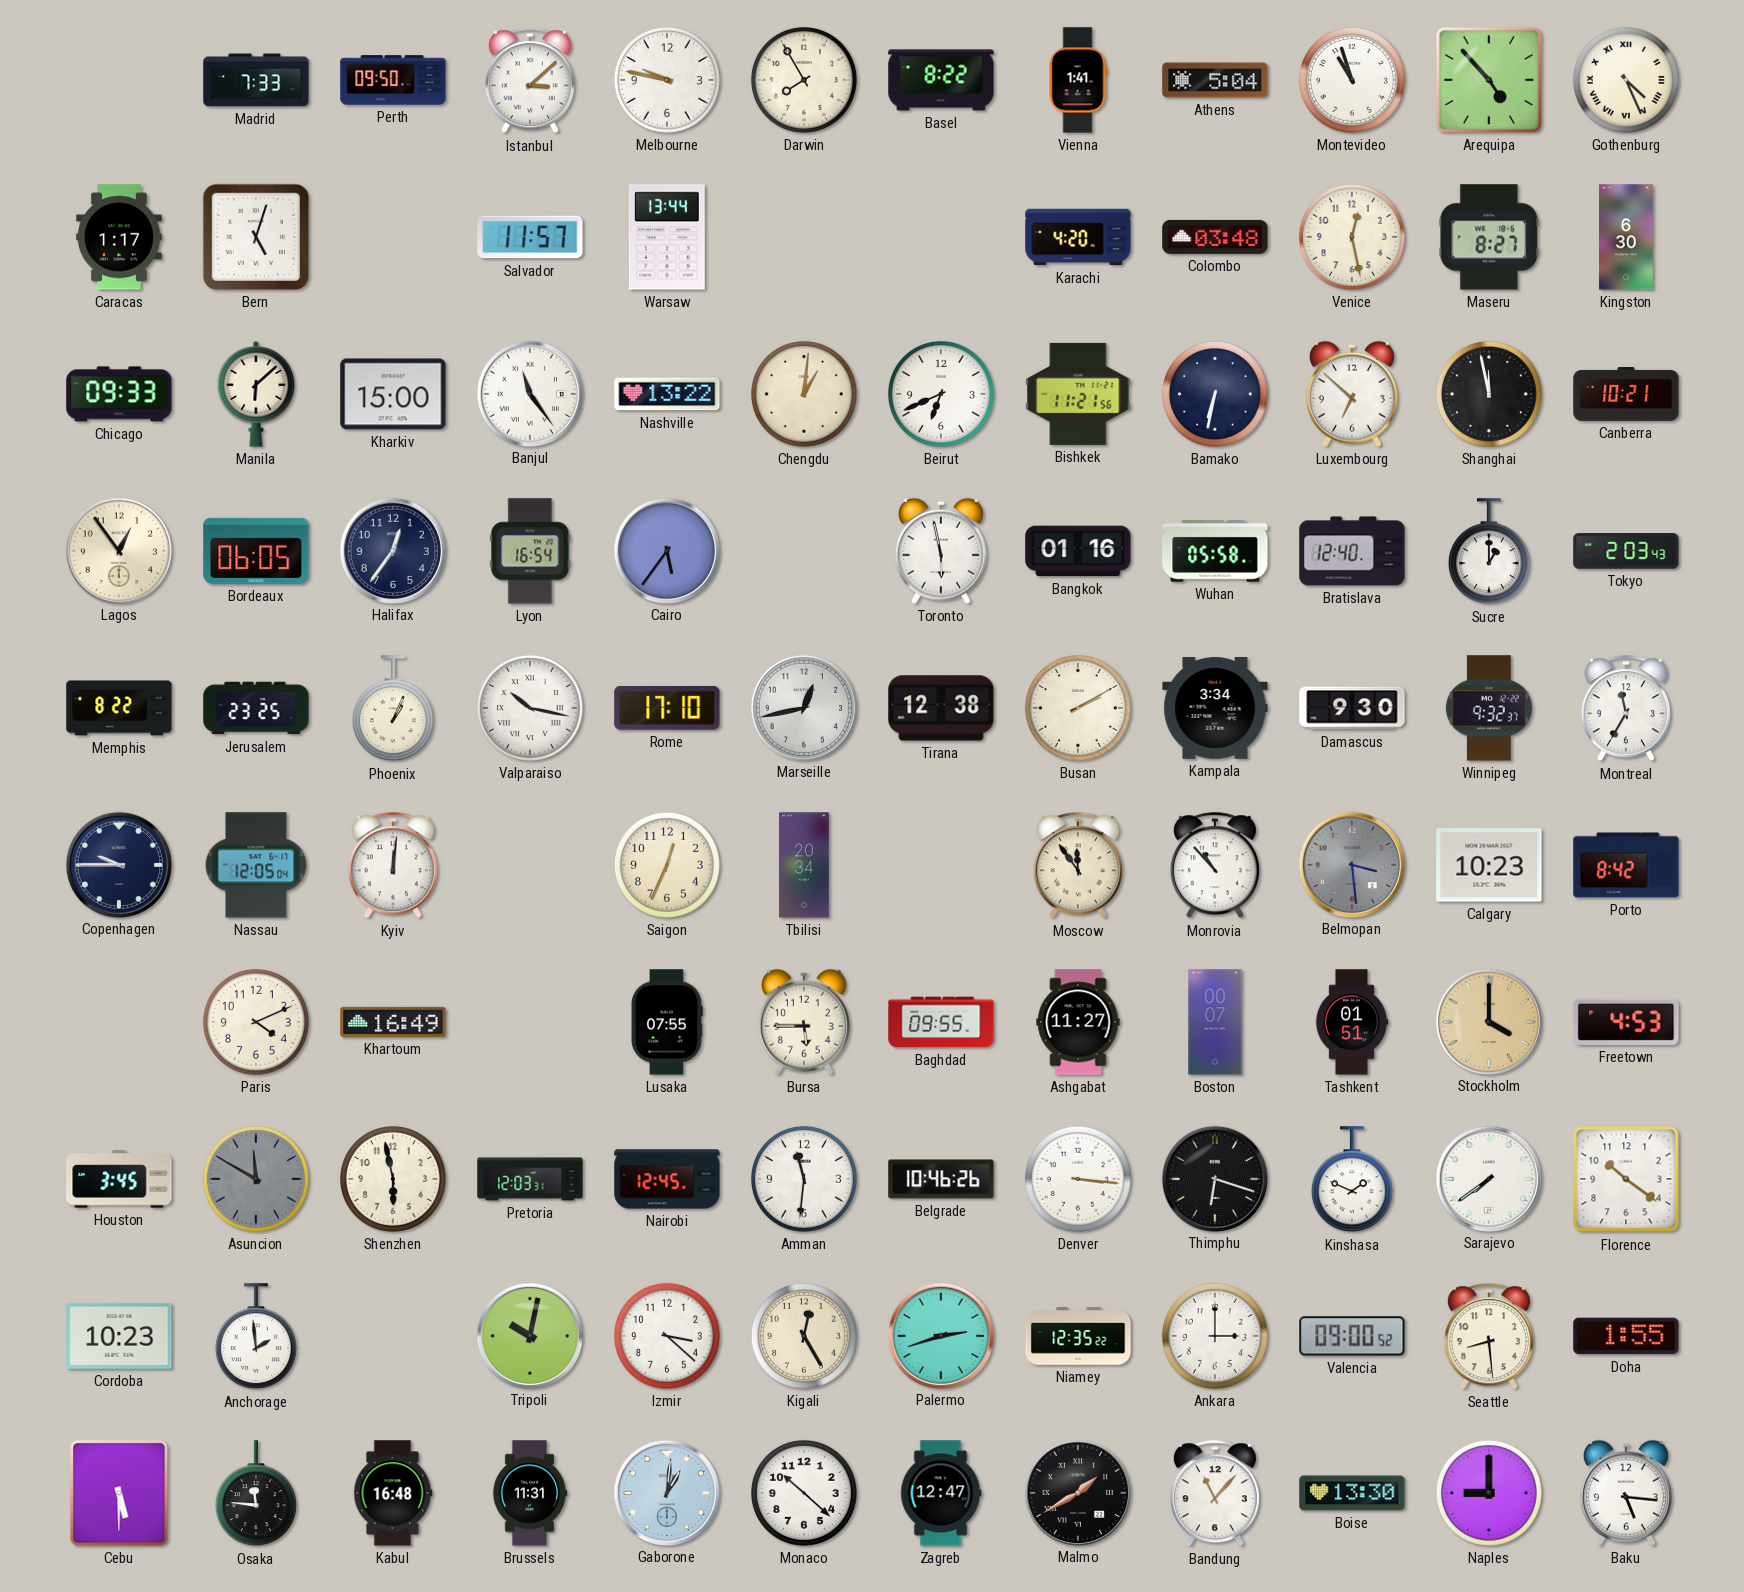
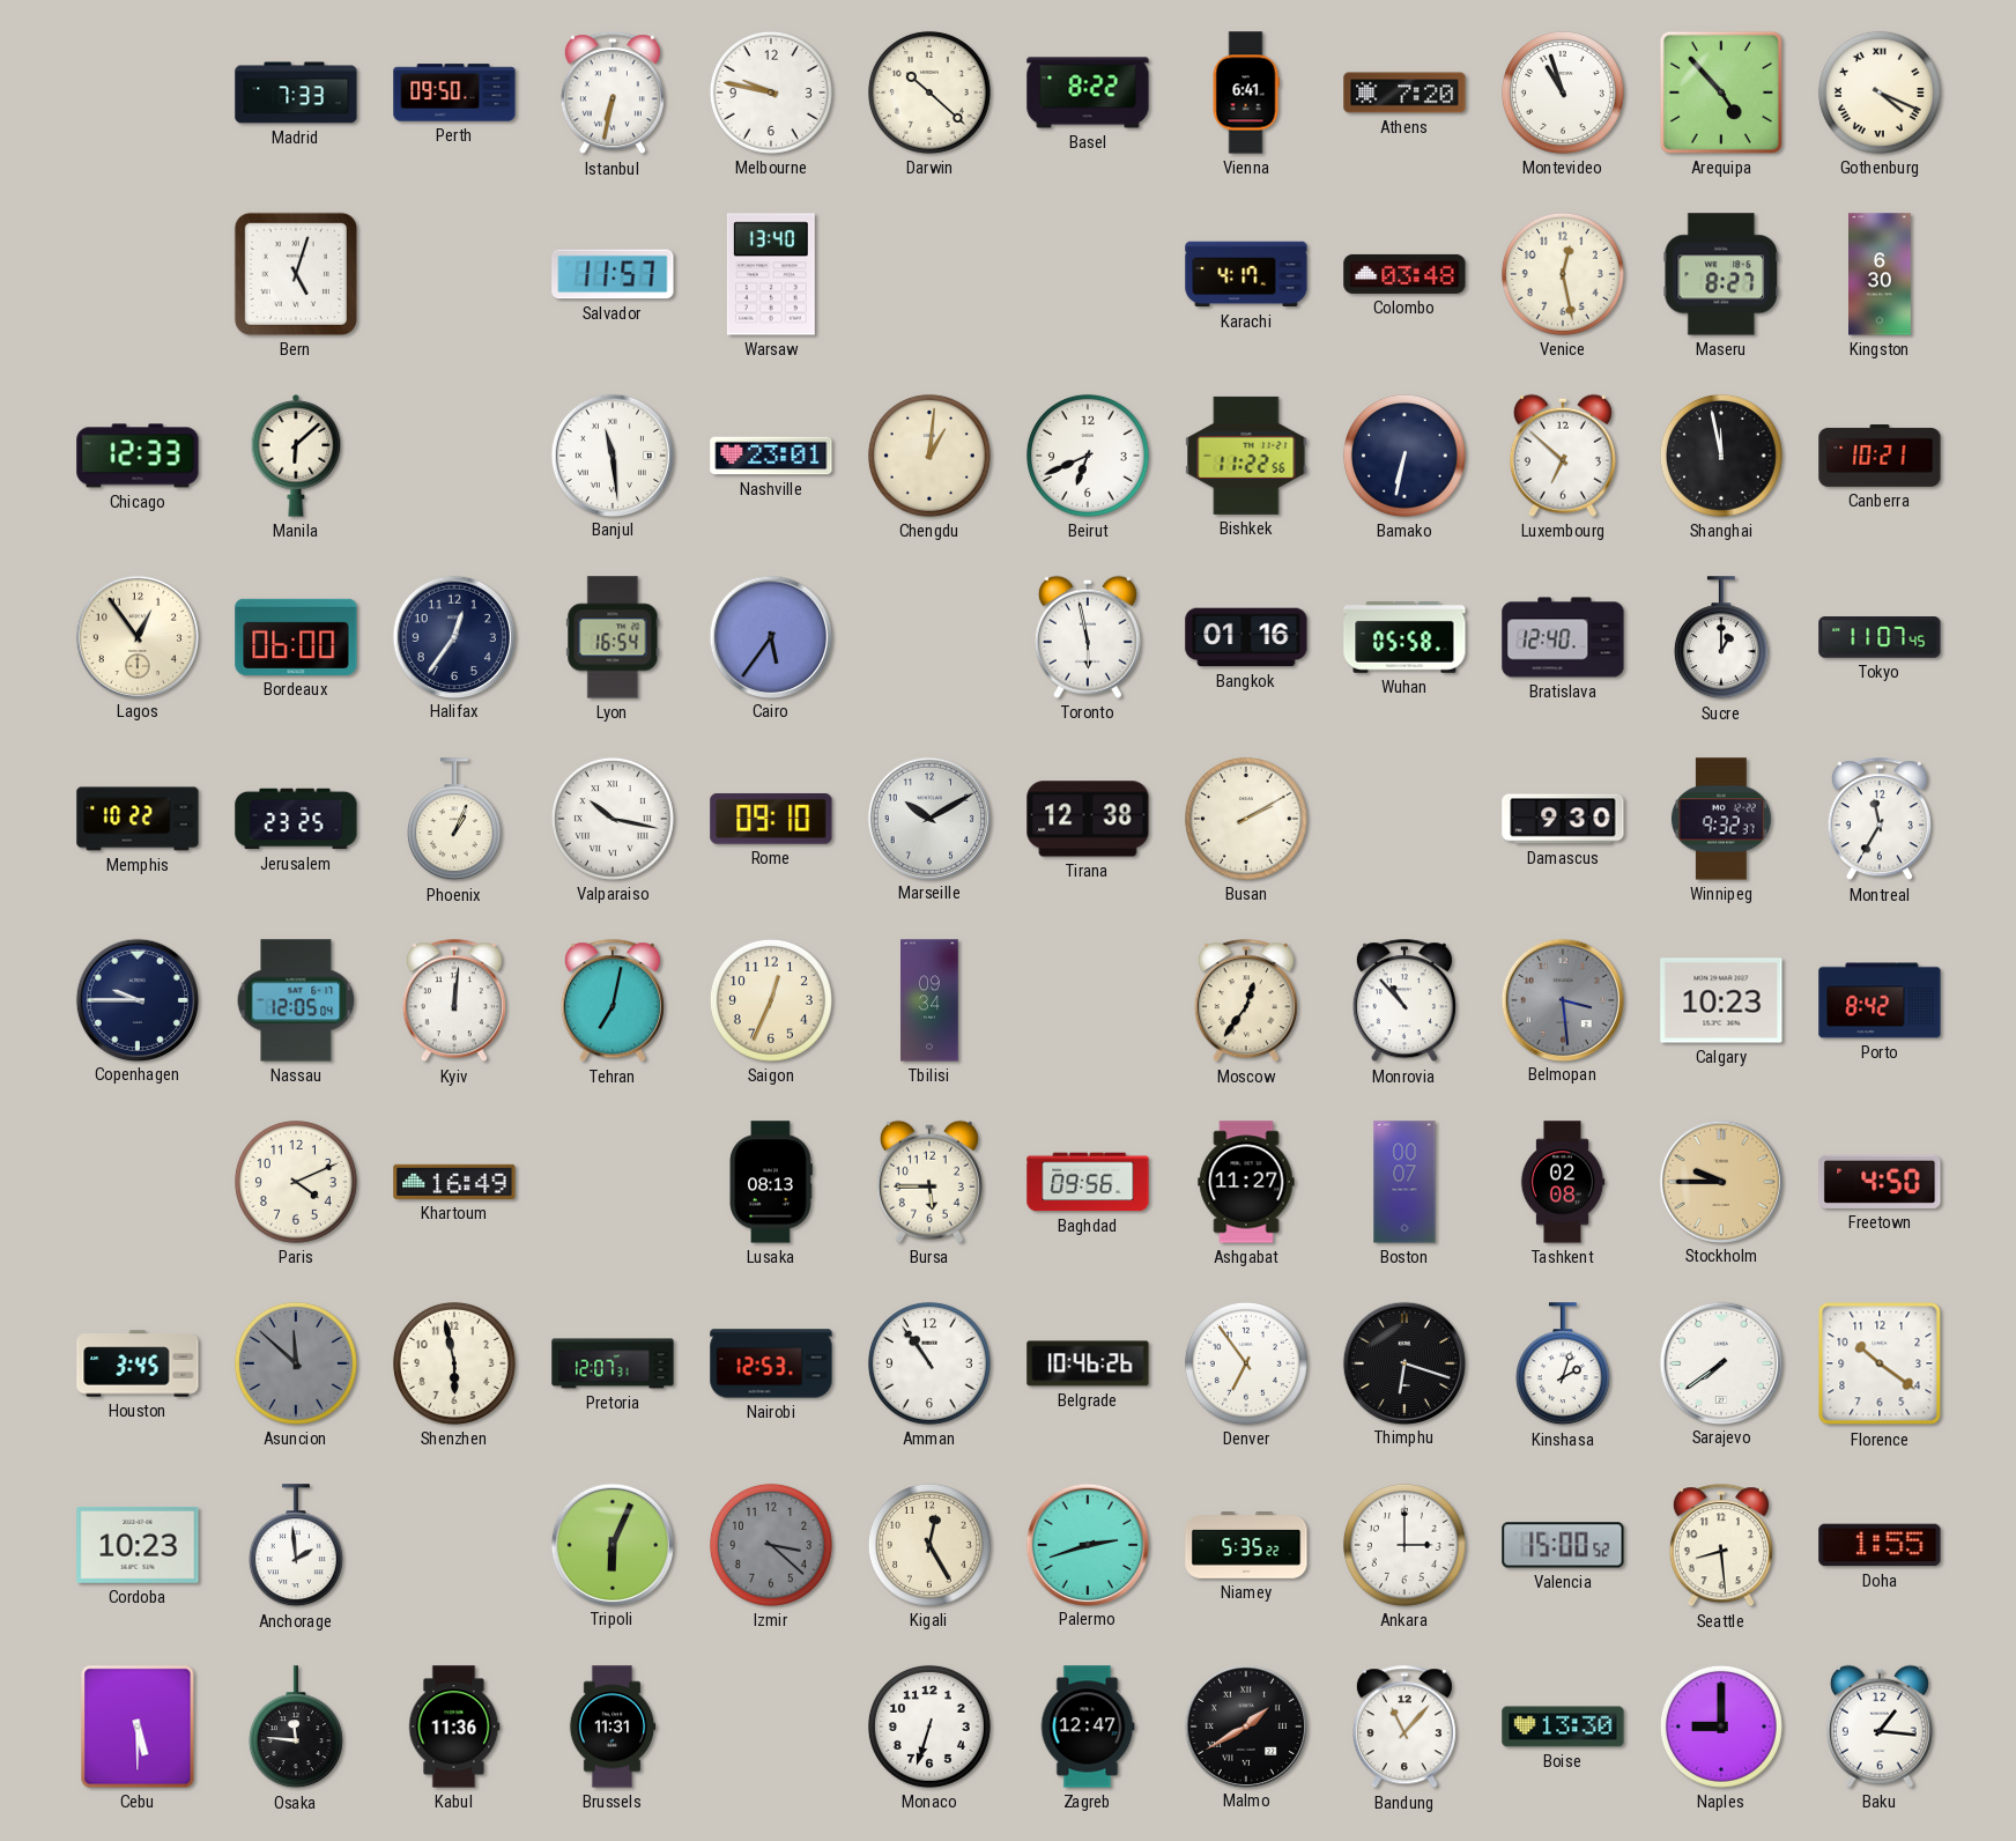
Istanbul: 3:08 -> 6:32
Darwin: 7:55 -> 10:22
Vienna: 1:41 -> 6:41
Athens: 5:04 -> 7:20
Gothenburg: 4:26 -> 4:19
Caracas: 1:17 -> none
Warsaw: 13:44 -> 13:40
Karachi: 4:20 -> 4:17
Chicago: 09:33 -> 12:33
Kharkiv: 15:00 -> none
Banjul: 11:24 -> 11:29
Nashville: 13:22 -> 23:01
Bishkek: 11:21 -> 11:22
Bordeaux: 06:05 -> 06:00
Tokyo: 2:03 -> 11:07
Memphis: 8:22 -> 10:22
Rome: 17:10 -> 09:10
Marseille: 12:43 -> 10:10
Kampala: 3:34 -> none
Tehran: none -> 7:02
Tbilisi: 20:34 -> 09:34
Moscow: 11:54 -> 12:36
Lusaka: 07:55 -> 08:13
Baghdad: 09:55 -> 09:56
Tashkent: 01:51 -> 02:08
Stockholm: 4:00 -> 9:45
Freetown: 4:53 -> 4:50
Asuncion: 11:50 -> 11:52
Pretoria: 12:03 -> 12:07
Nairobi: 12:45 -> 12:53
Amman: 11:31 -> 10:54
Denver: 3:16 -> 6:54
Kinshasa: 1:49 -> 2:03
Tripoli: 10:02 -> 6:04
Izmir dial: white -> grey
Niamey: 12:35 -> 5:35
Valencia: 09:00 -> 15:00
Kabul: 16:48 -> 11:36
Gaborone: 1:01 -> none
Monaco: 10:22 -> 6:33
Baku: 5:16 -> 1:16
